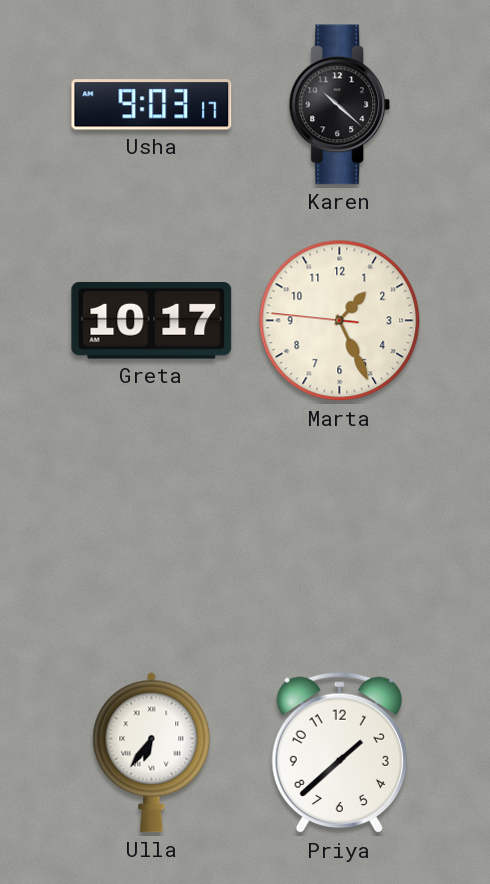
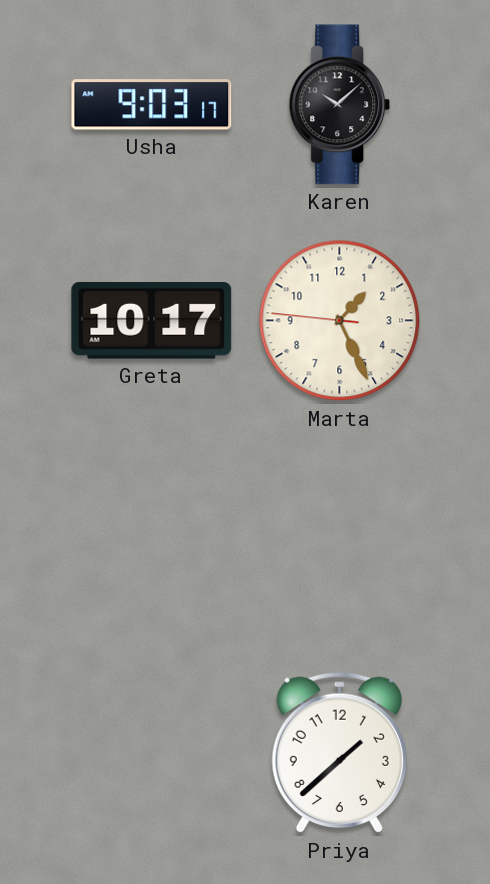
Karen: 10:22 -> 10:08
Ulla: 6:36 -> none
